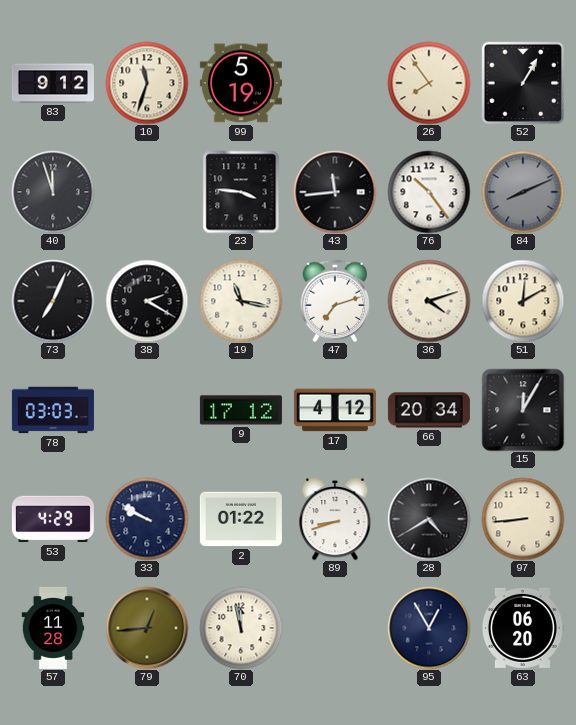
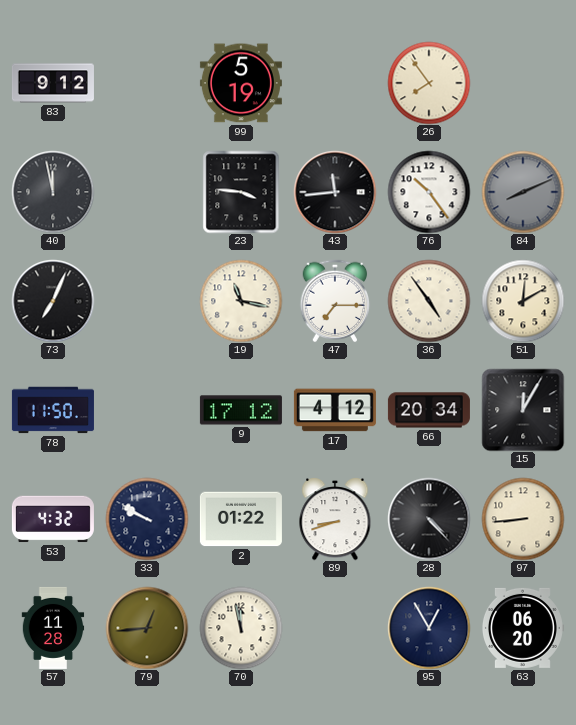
10: 11:33 -> none
52: 1:05 -> none
40: 11:57 -> 11:58
38: 2:20 -> none
47: 7:12 -> 7:15
36: 4:12 -> 4:54
78: 03:03 -> 11:50
53: 4:29 -> 4:32
28: 4:40 -> 4:23
